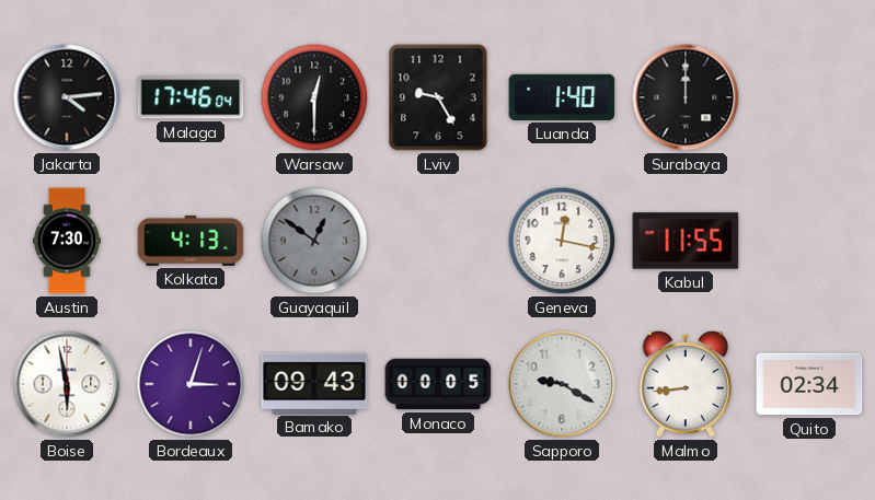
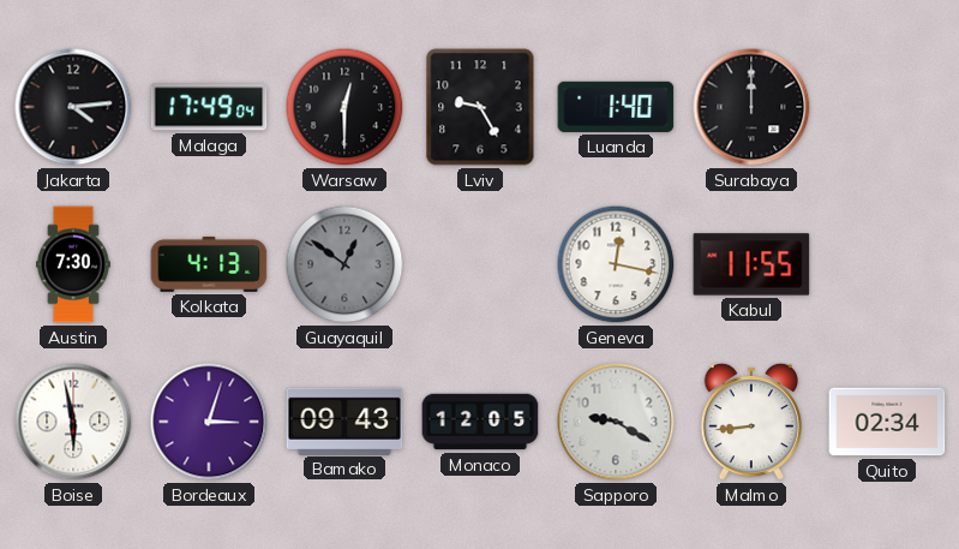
Malaga: 17:46 -> 17:49
Monaco: 00:05 -> 12:05
